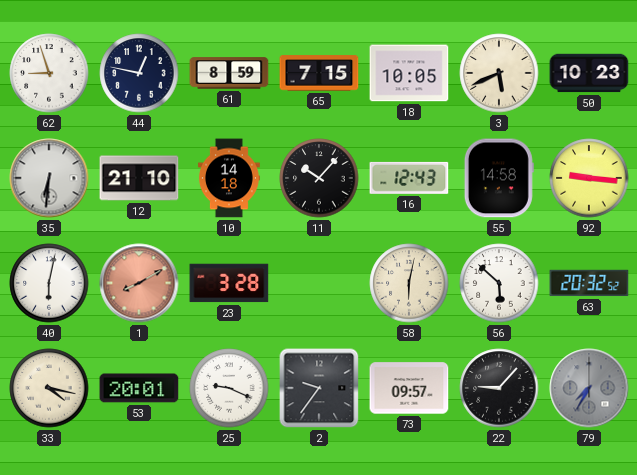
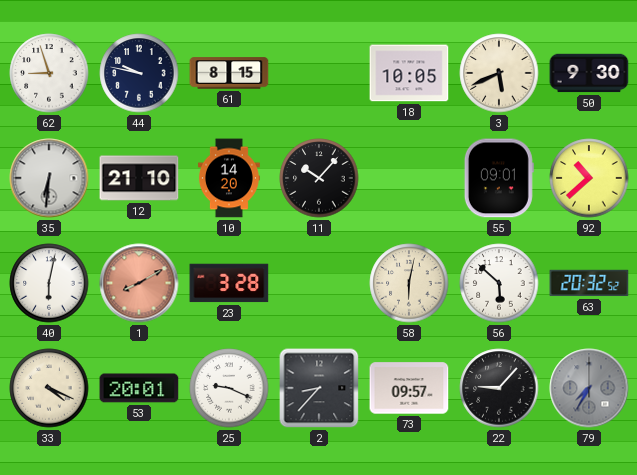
44: 12:47 -> 9:47
61: 8:59 -> 8:15
65: 7:15 -> none
50: 10:23 -> 9:30
10: 14:18 -> 14:20
16: 12:43 -> none
55: 14:58 -> 09:01
92: 9:16 -> 10:38
33: 4:17 -> 4:19
2: 9:36 -> 8:37
